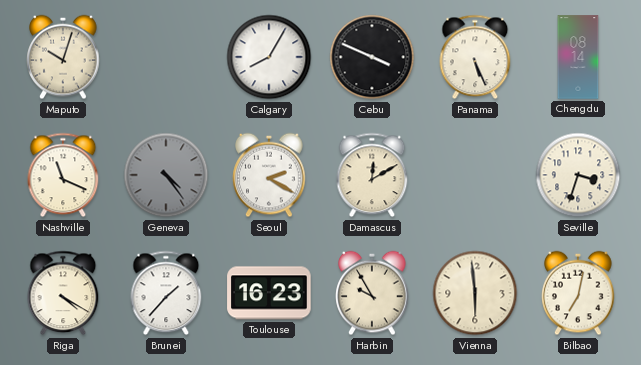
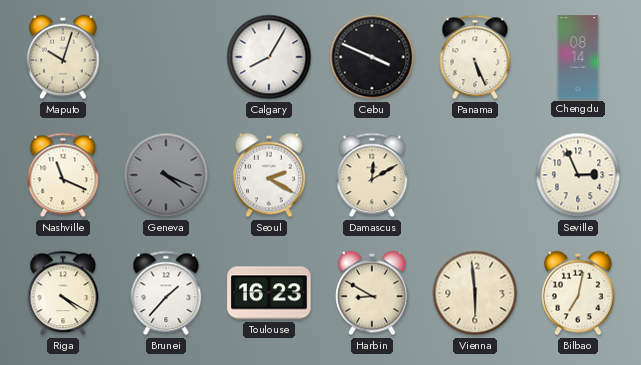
Geneva: 4:24 -> 4:19
Seville: 3:33 -> 2:56
Harbin: 9:55 -> 8:50
